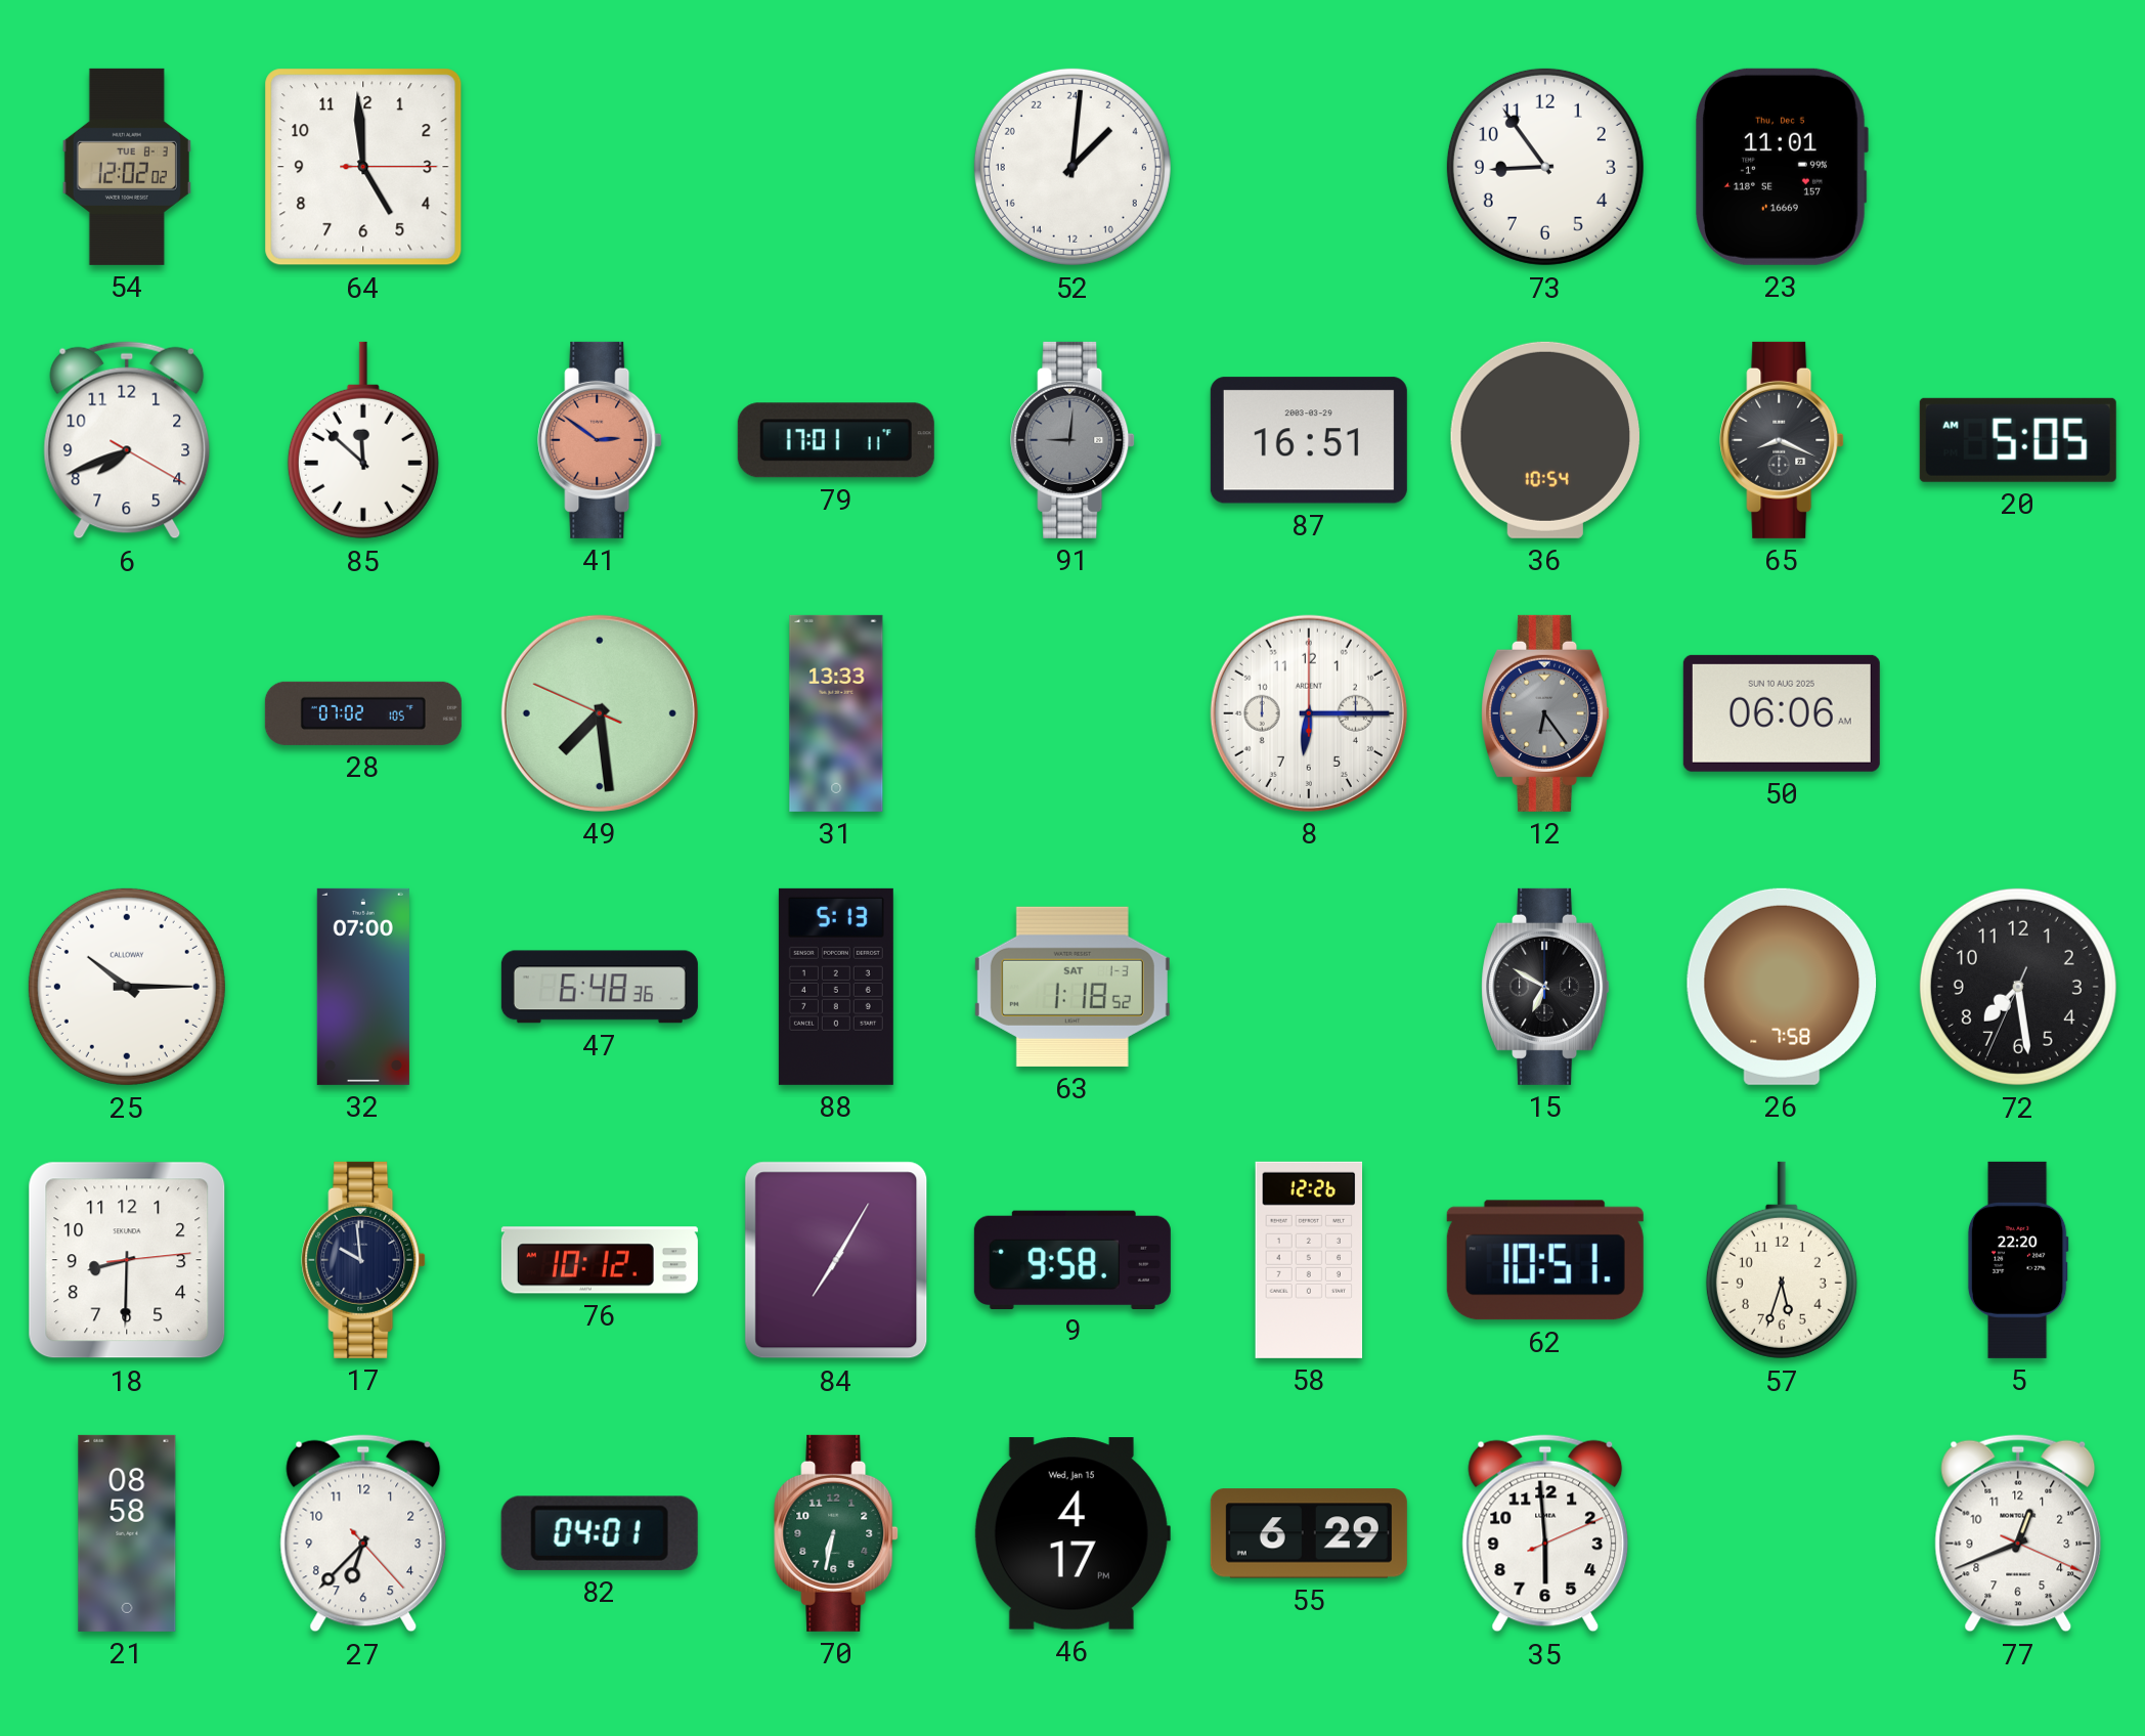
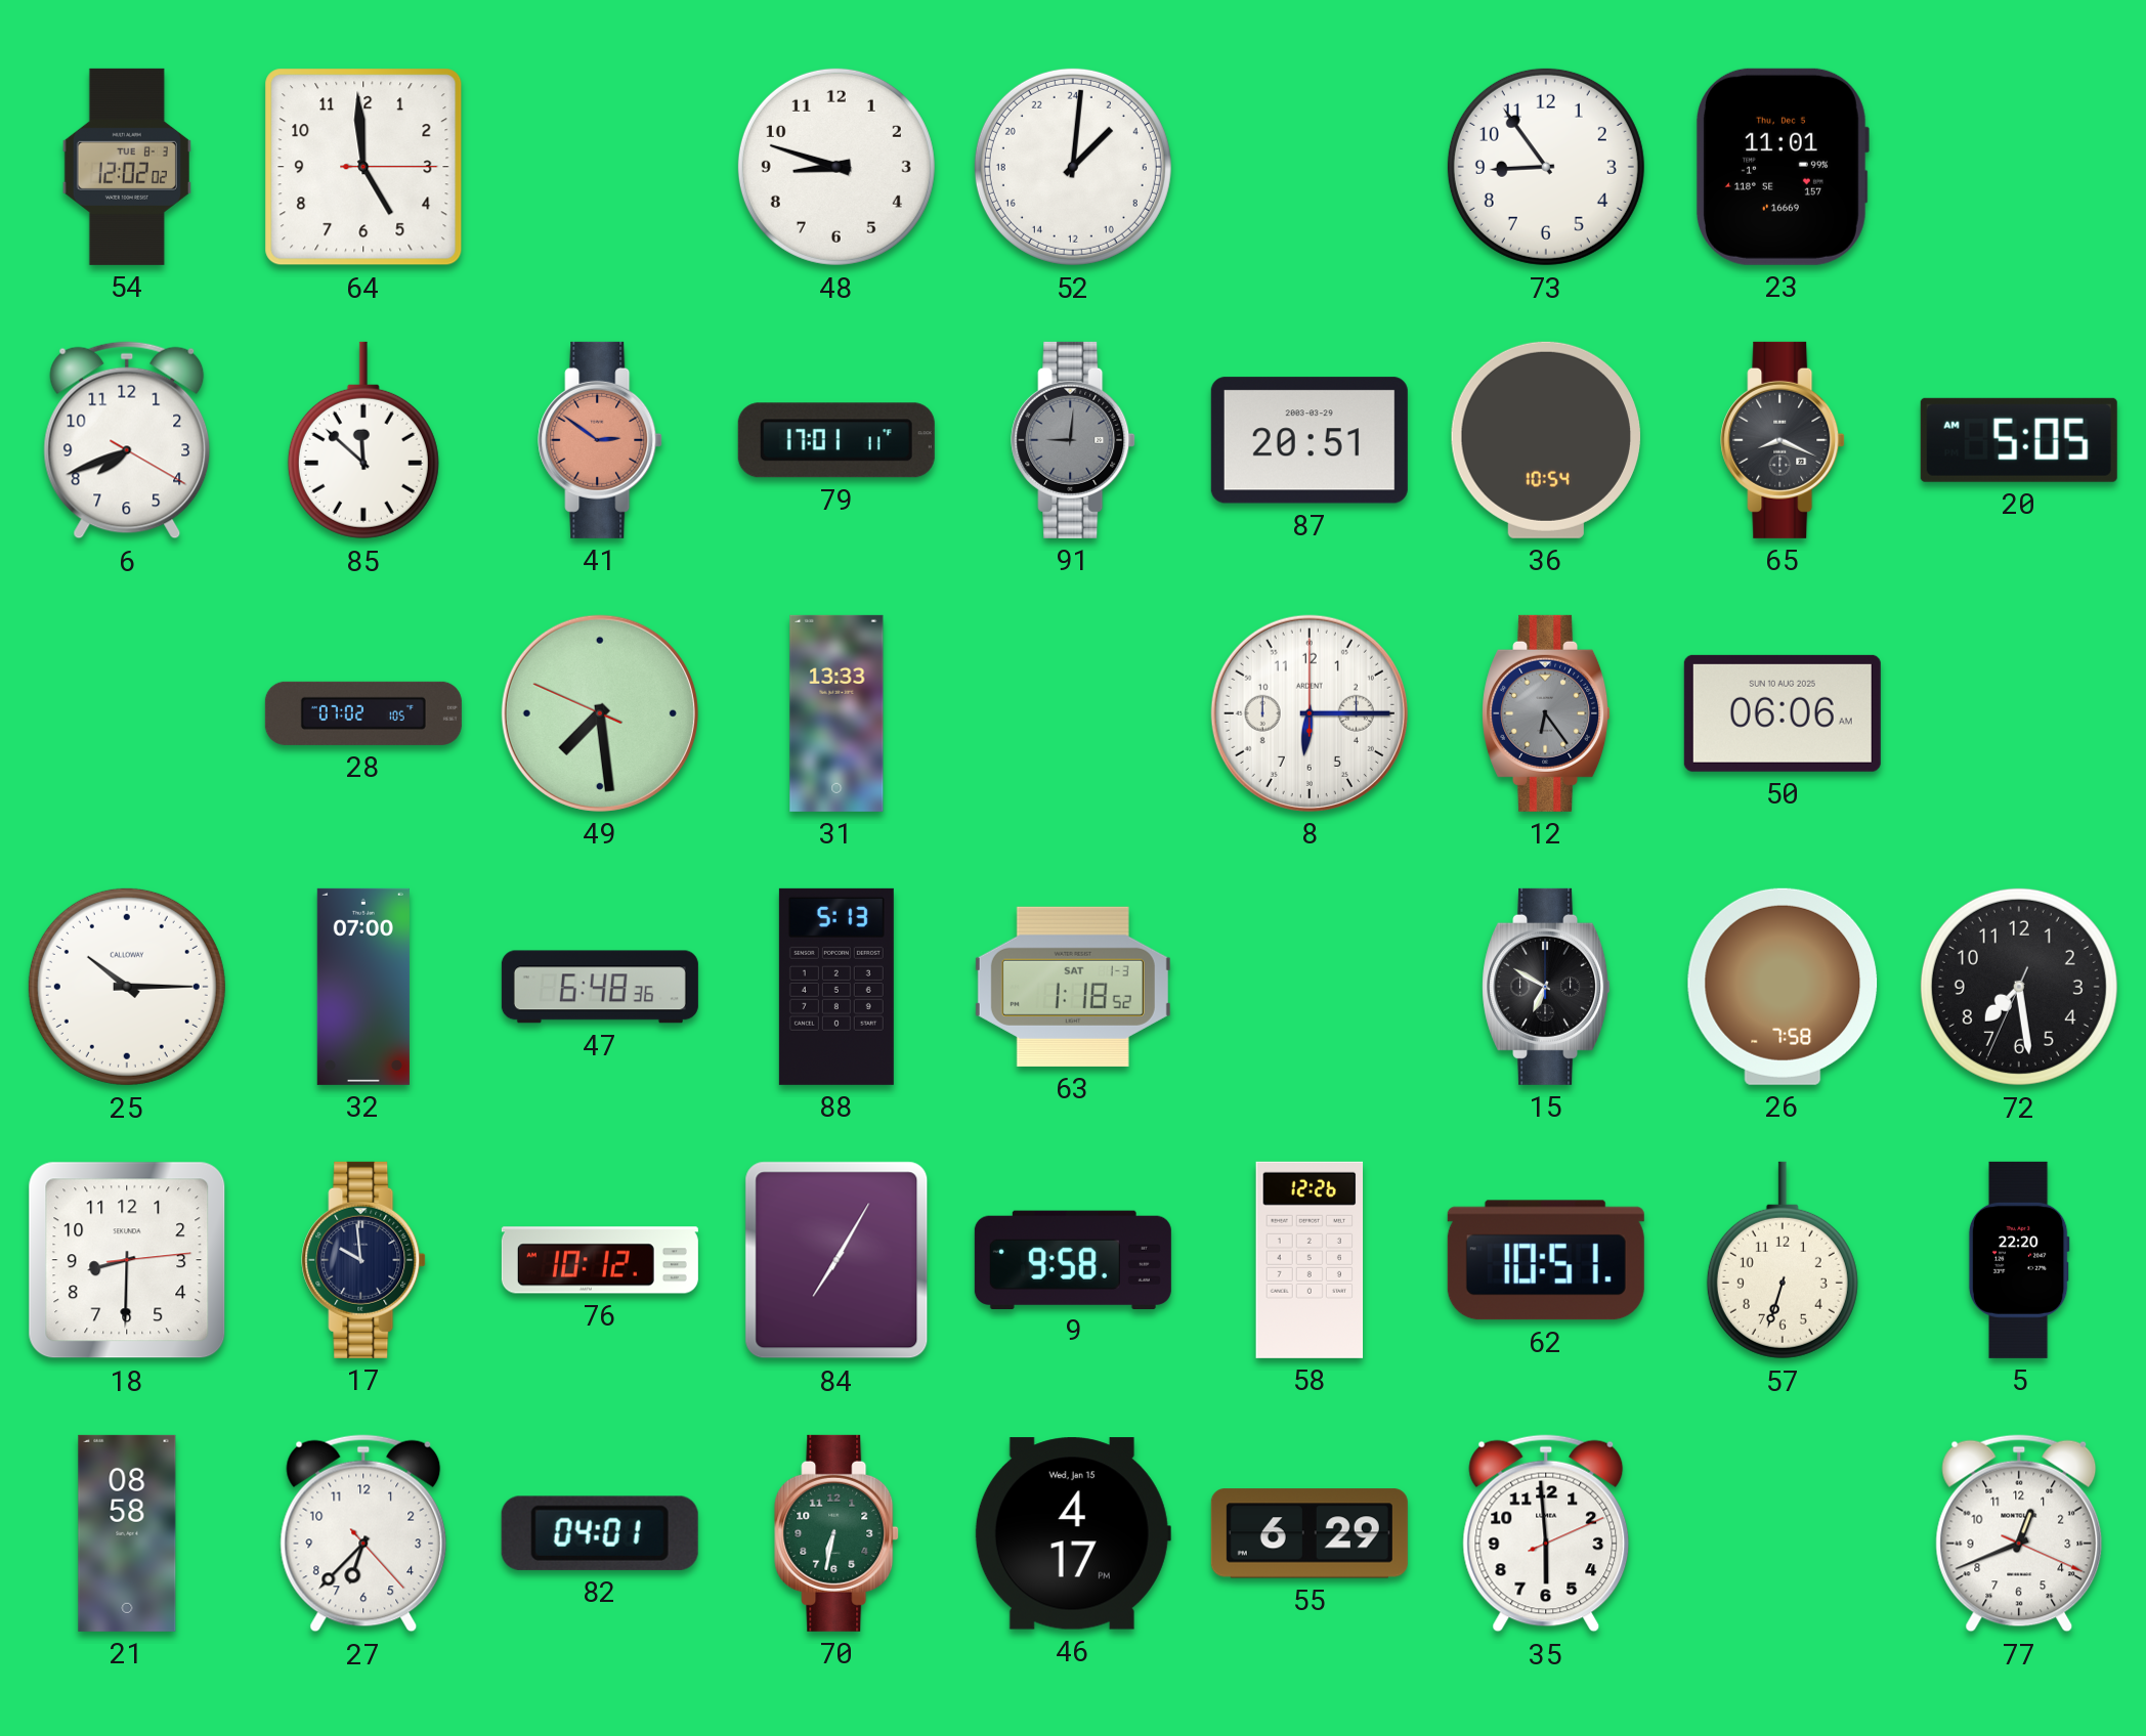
48: none -> 8:48
87: 16:51 -> 20:51
57: 5:33 -> 6:33
